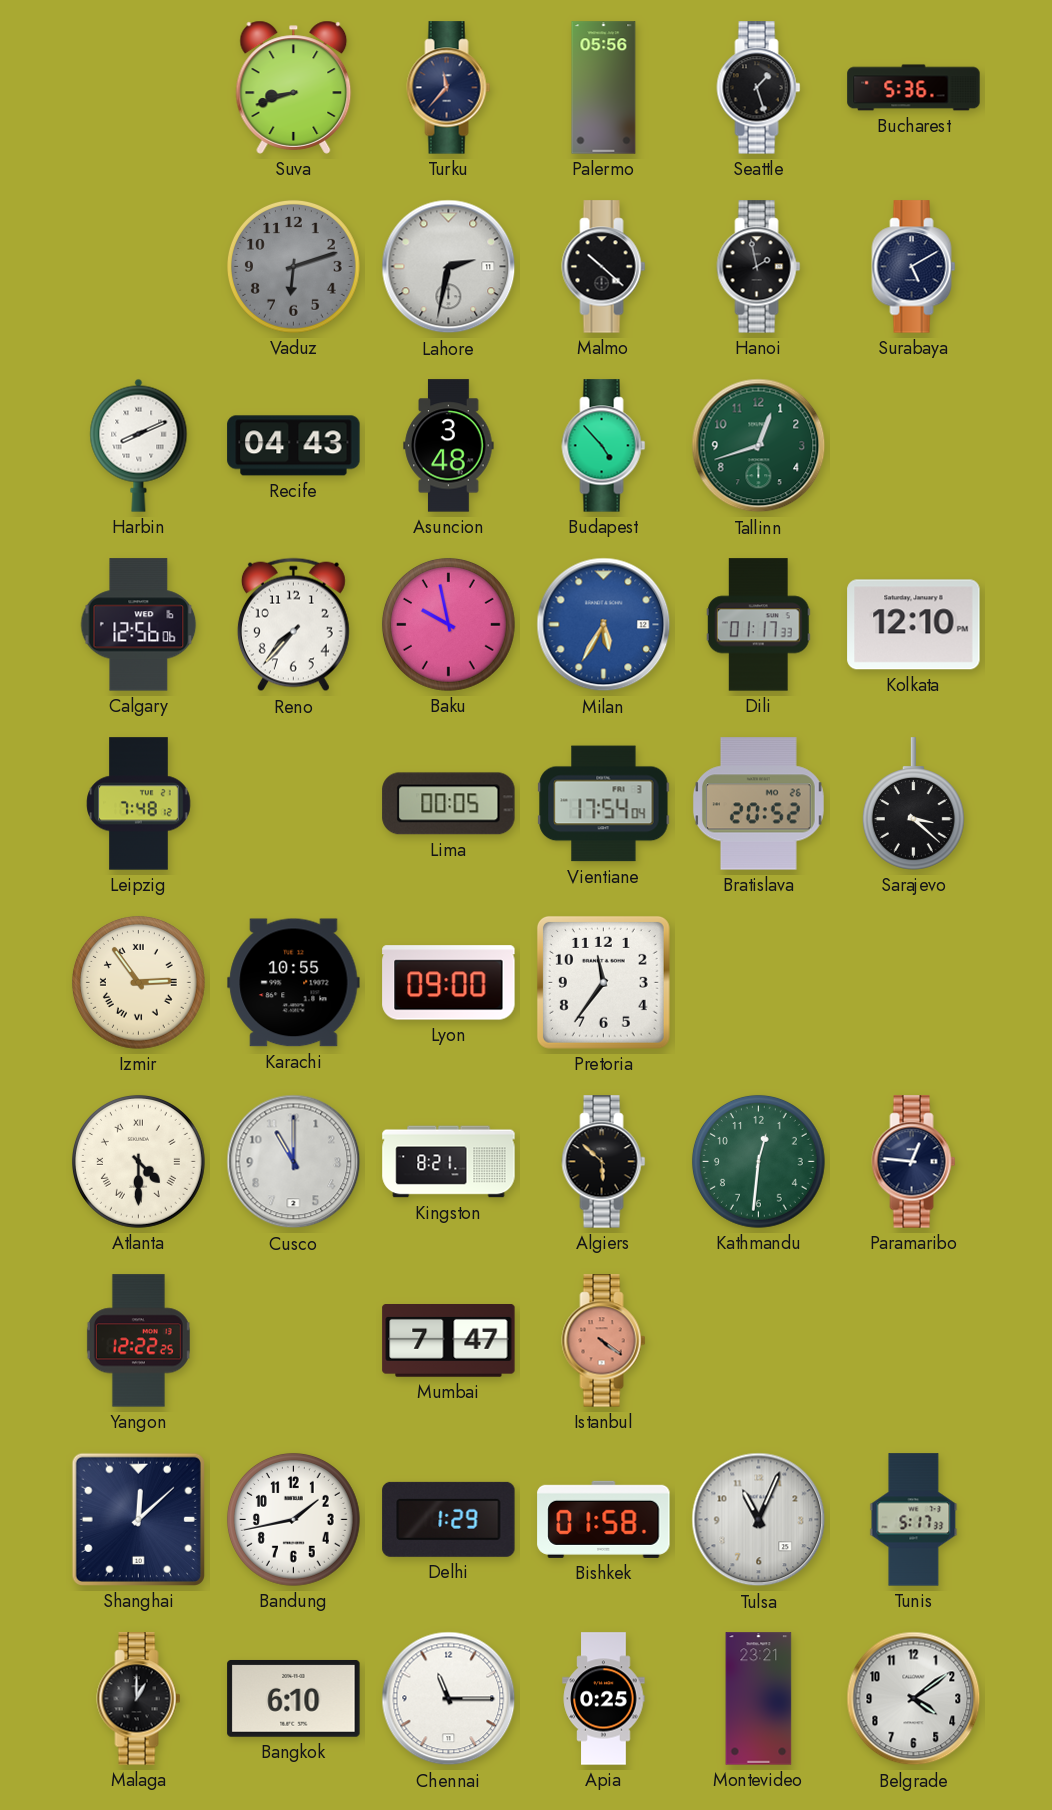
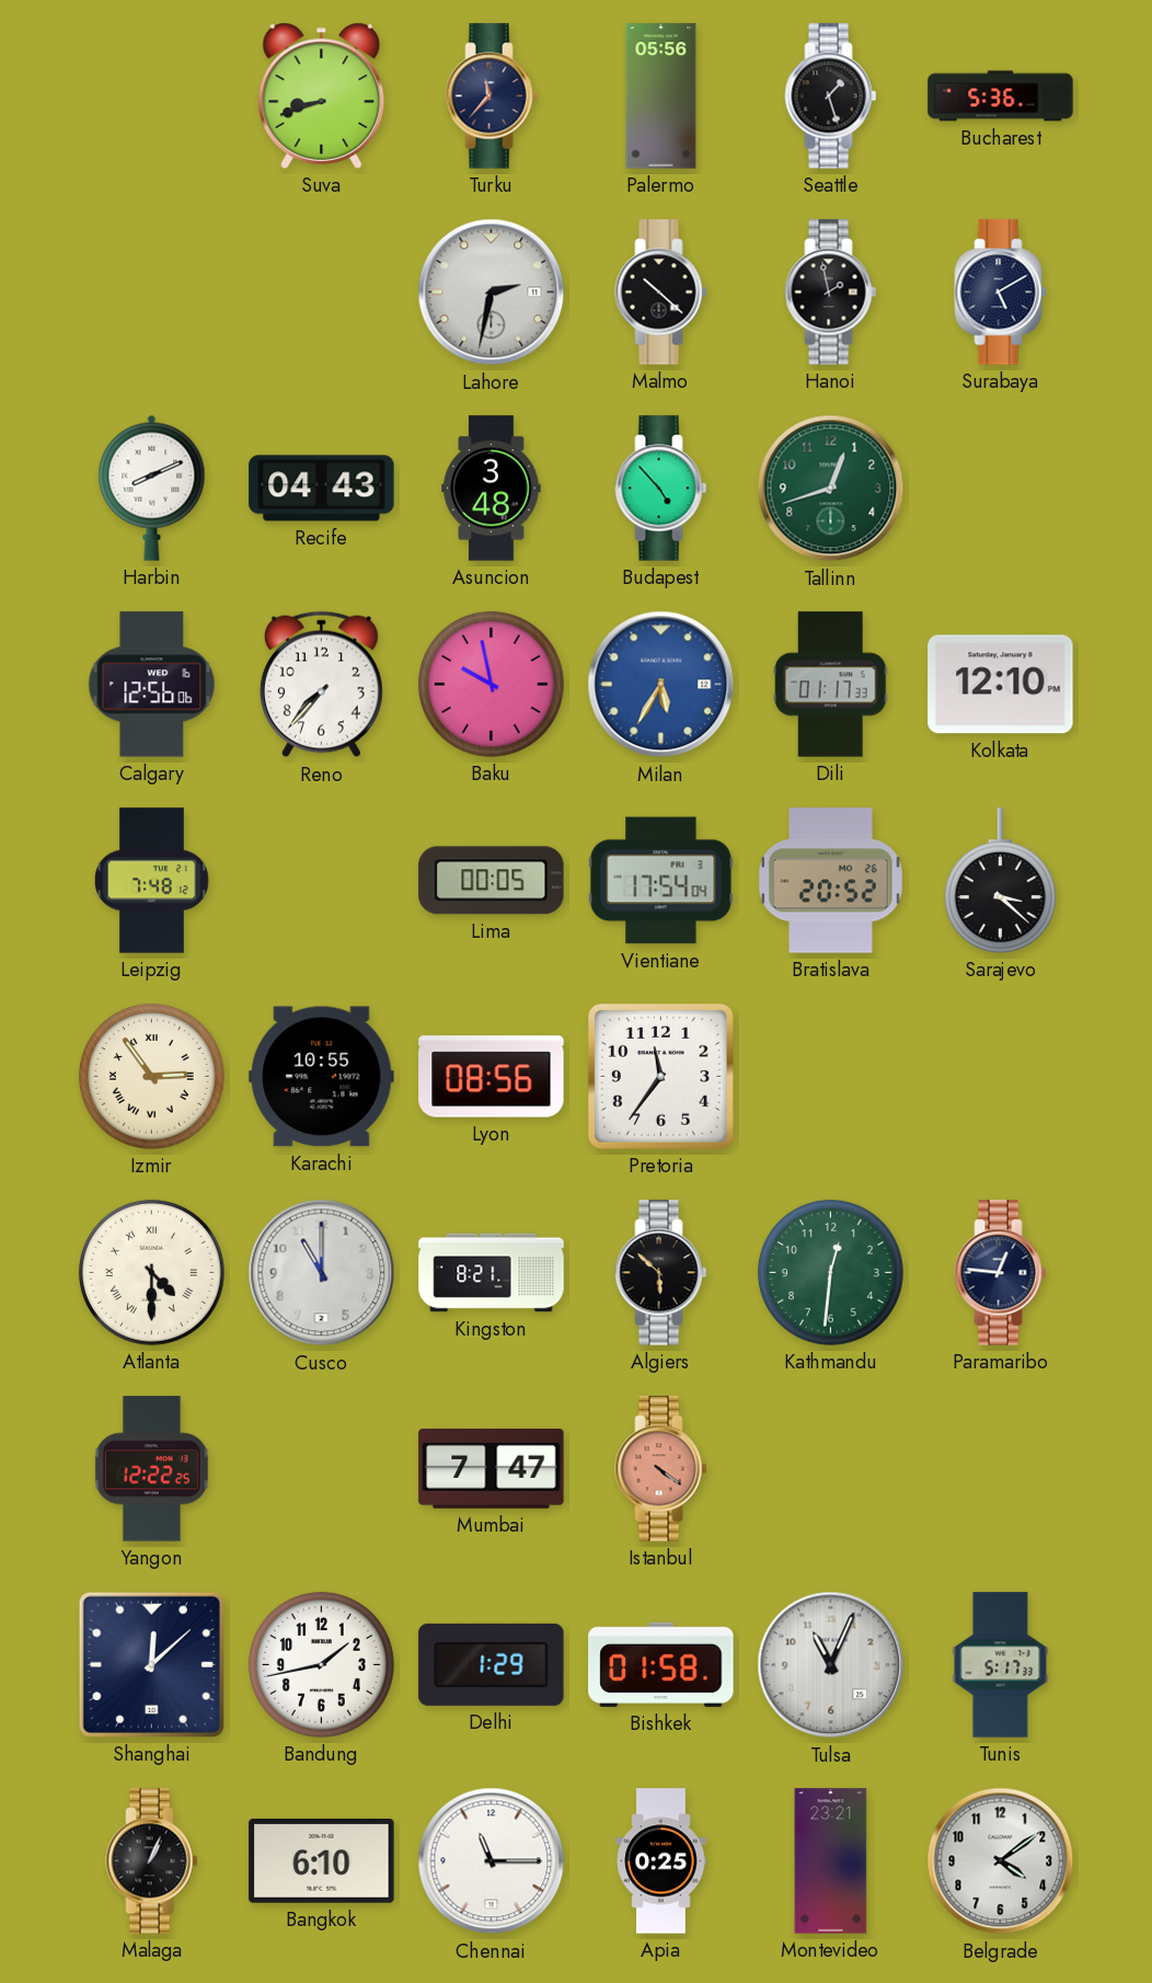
Vaduz: 6:12 -> none
Lyon: 09:00 -> 08:56
Malaga: 1:00 -> 1:04
